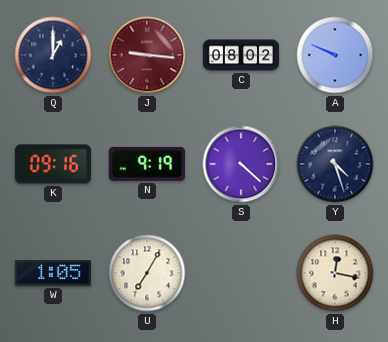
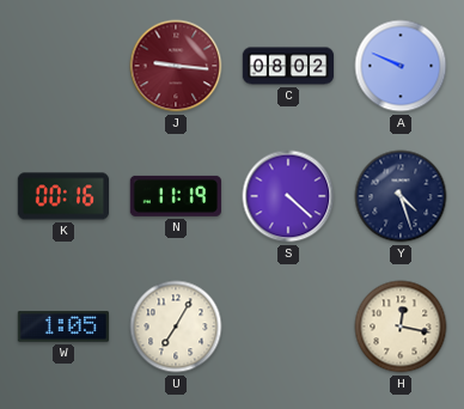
Q: 1:00 -> none
K: 09:16 -> 00:16
N: 9:19 -> 11:19
